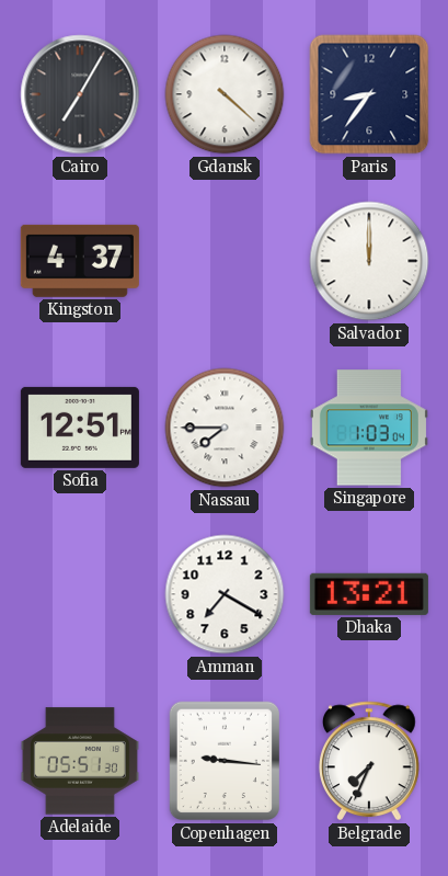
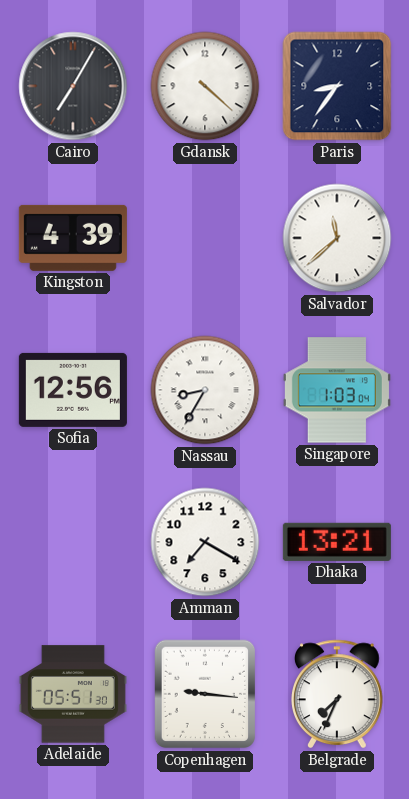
Kingston: 4:37 -> 4:39
Salvador: 12:00 -> 11:38
Sofia: 12:51 -> 12:56
Nassau: 7:45 -> 8:35
